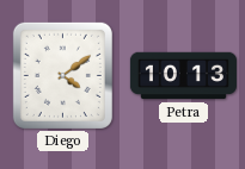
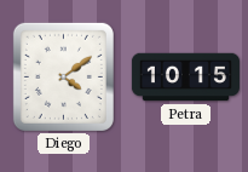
Petra: 10:13 -> 10:15
